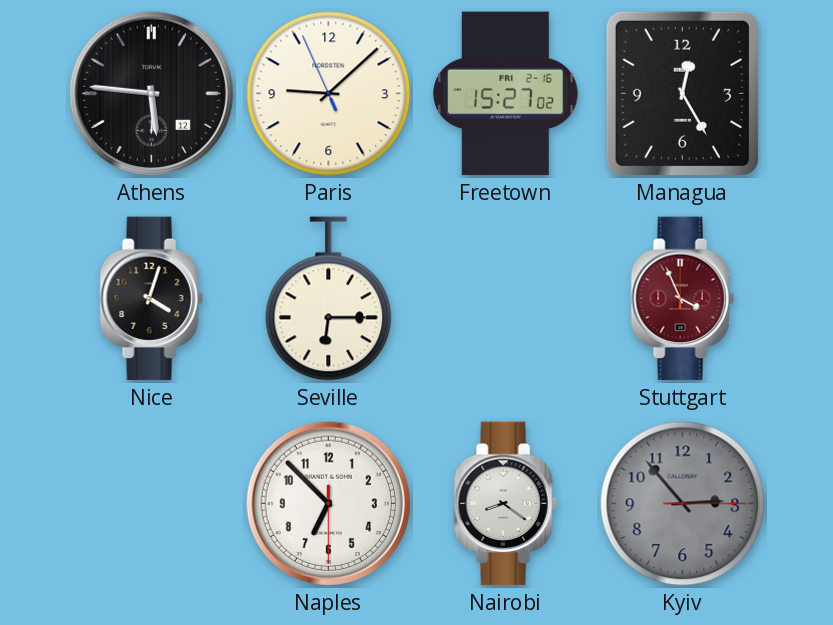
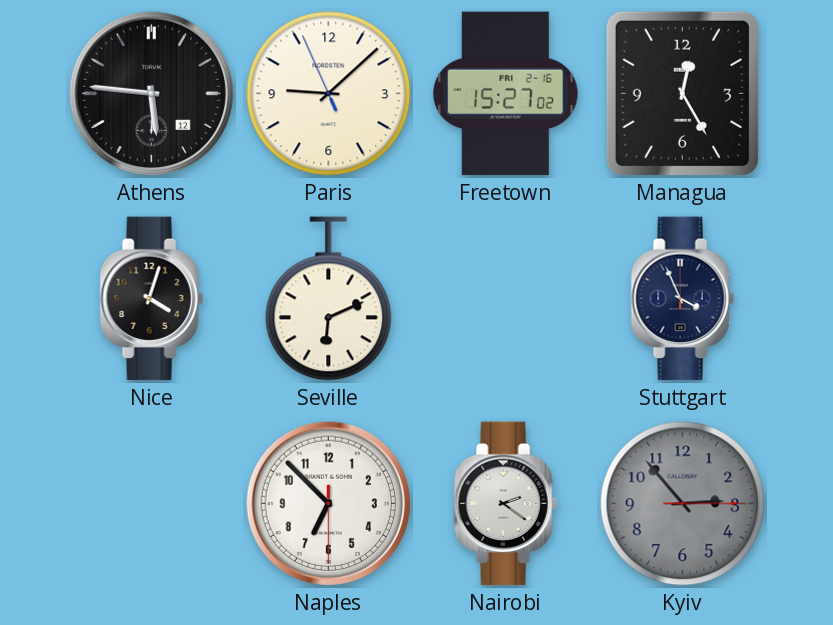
Seville: 6:15 -> 6:11
Stuttgart dial: burgundy -> navy
Nairobi: 8:21 -> 2:21
